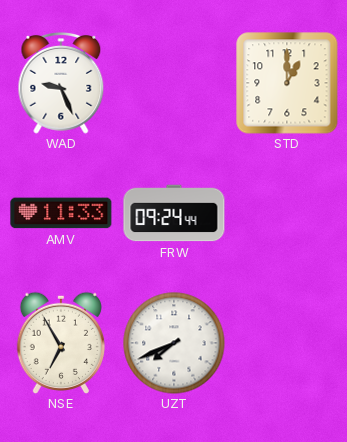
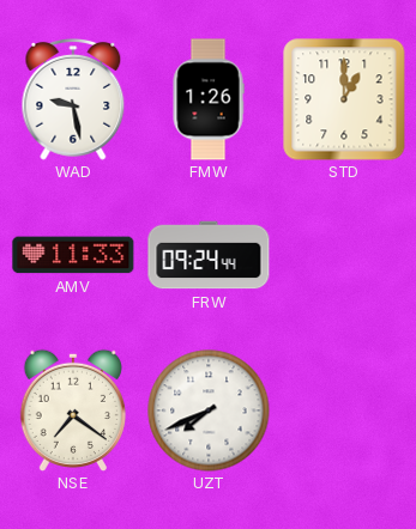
WAD: 9:26 -> 9:28
FMW: none -> 1:26
NSE: 6:55 -> 7:21
